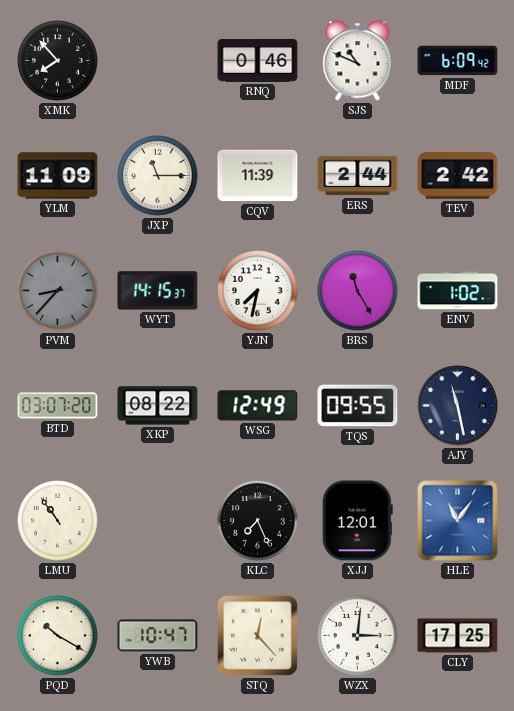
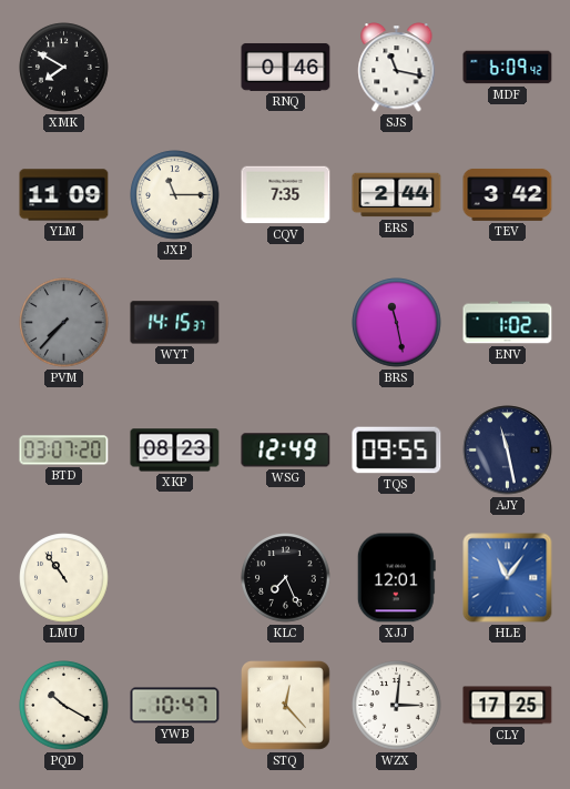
XMK: 7:53 -> 7:50
SJS: 10:49 -> 11:17
CQV: 11:39 -> 7:35
TEV: 2:42 -> 3:42
PVM: 8:37 -> 7:37
YJN: 7:32 -> none
BRS: 11:25 -> 11:28
XKP: 08:22 -> 08:23
